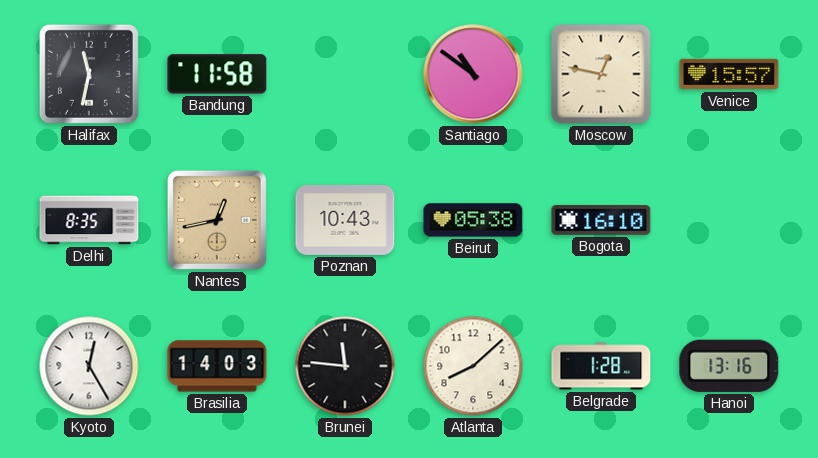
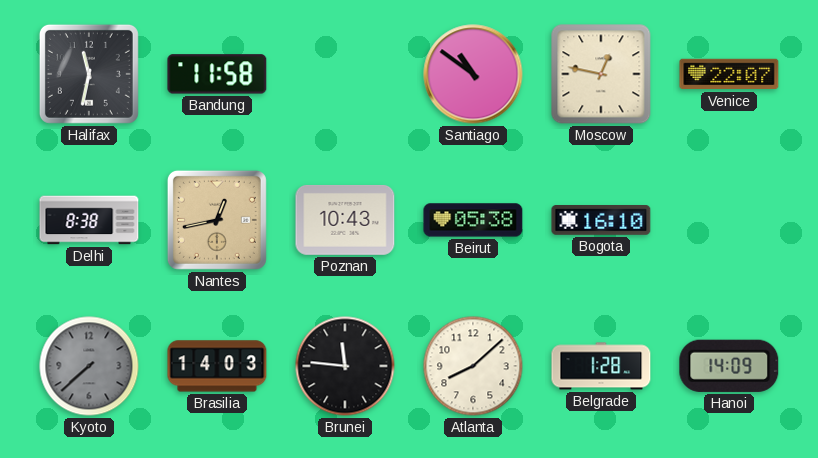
Venice: 15:57 -> 22:07
Delhi: 8:35 -> 8:38
Kyoto: 12:25 -> 7:38
Kyoto dial: white -> grey
Hanoi: 13:16 -> 14:09
